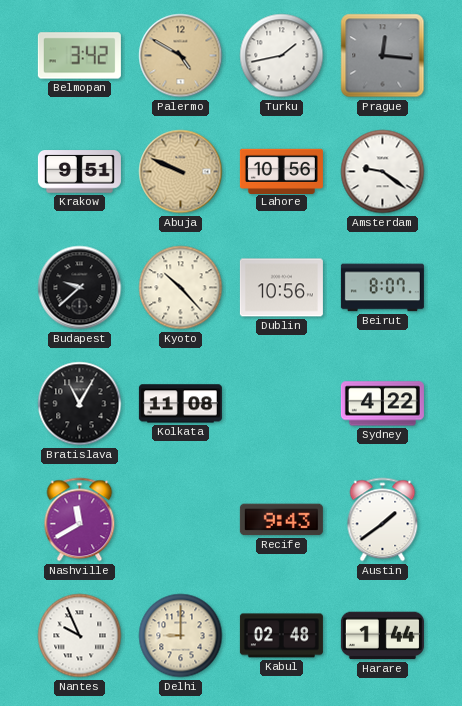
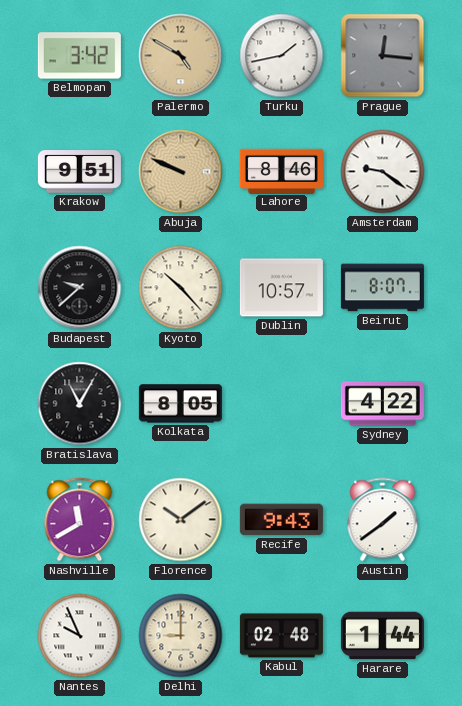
Lahore: 10:56 -> 8:46
Dublin: 10:56 -> 10:57
Kolkata: 11:08 -> 8:05
Florence: none -> 10:09
